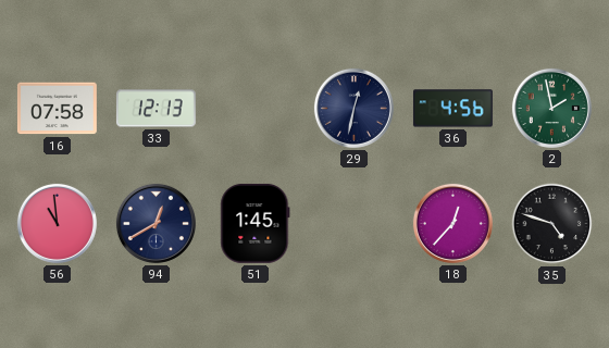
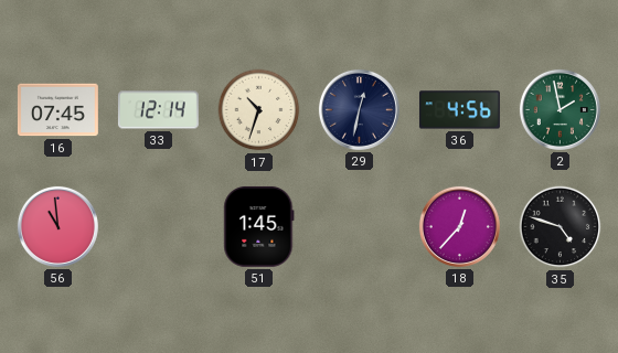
16: 07:58 -> 07:45
33: 12:13 -> 12:14
17: none -> 10:33
94: 12:40 -> none
